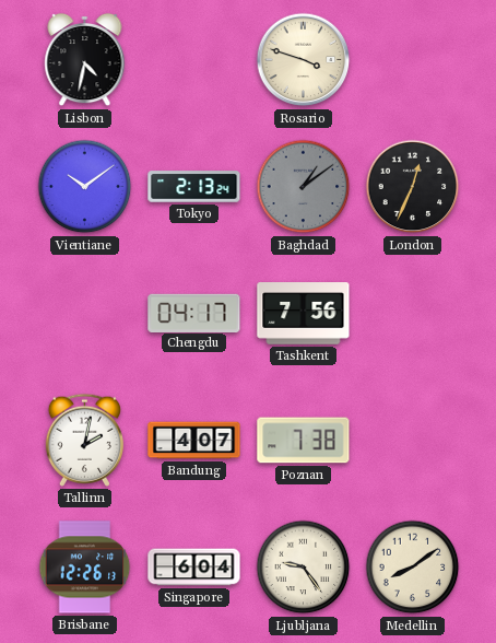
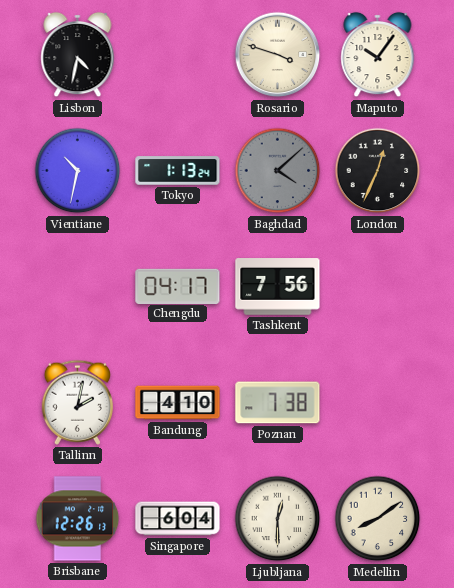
Maputo: none -> 10:06
Vientiane: 10:09 -> 10:32
Tokyo: 2:13 -> 1:13
Baghdad: 1:09 -> 4:08
Bandung: 4:07 -> 4:10
Ljubljana: 9:24 -> 12:30
